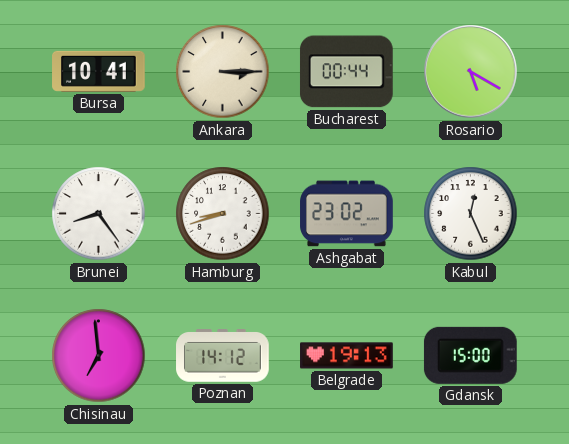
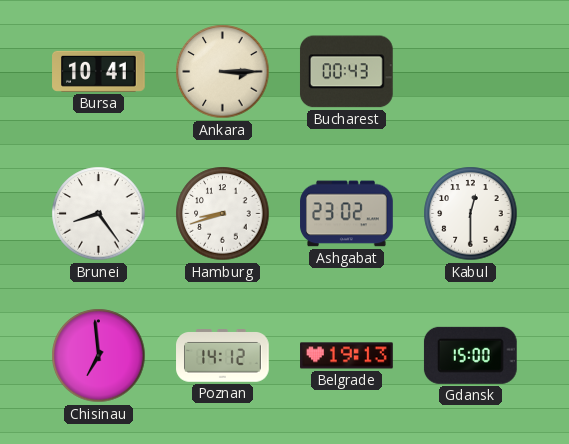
Bucharest: 00:44 -> 00:43
Rosario: 5:20 -> none
Kabul: 12:26 -> 12:30
